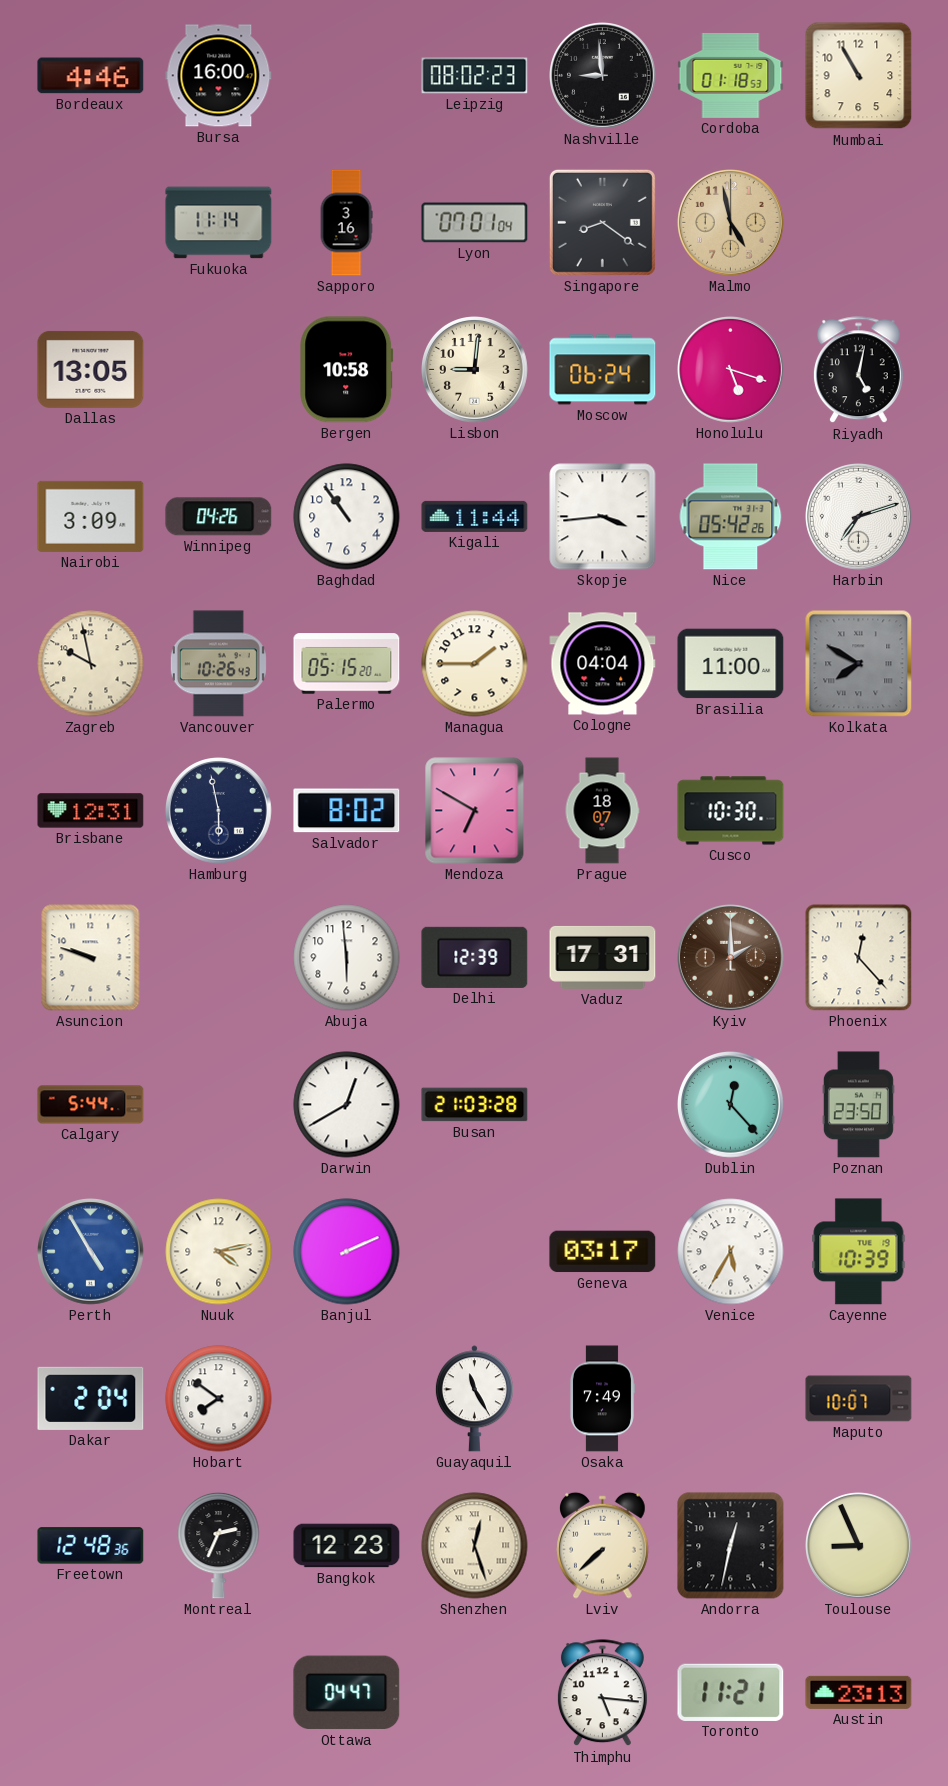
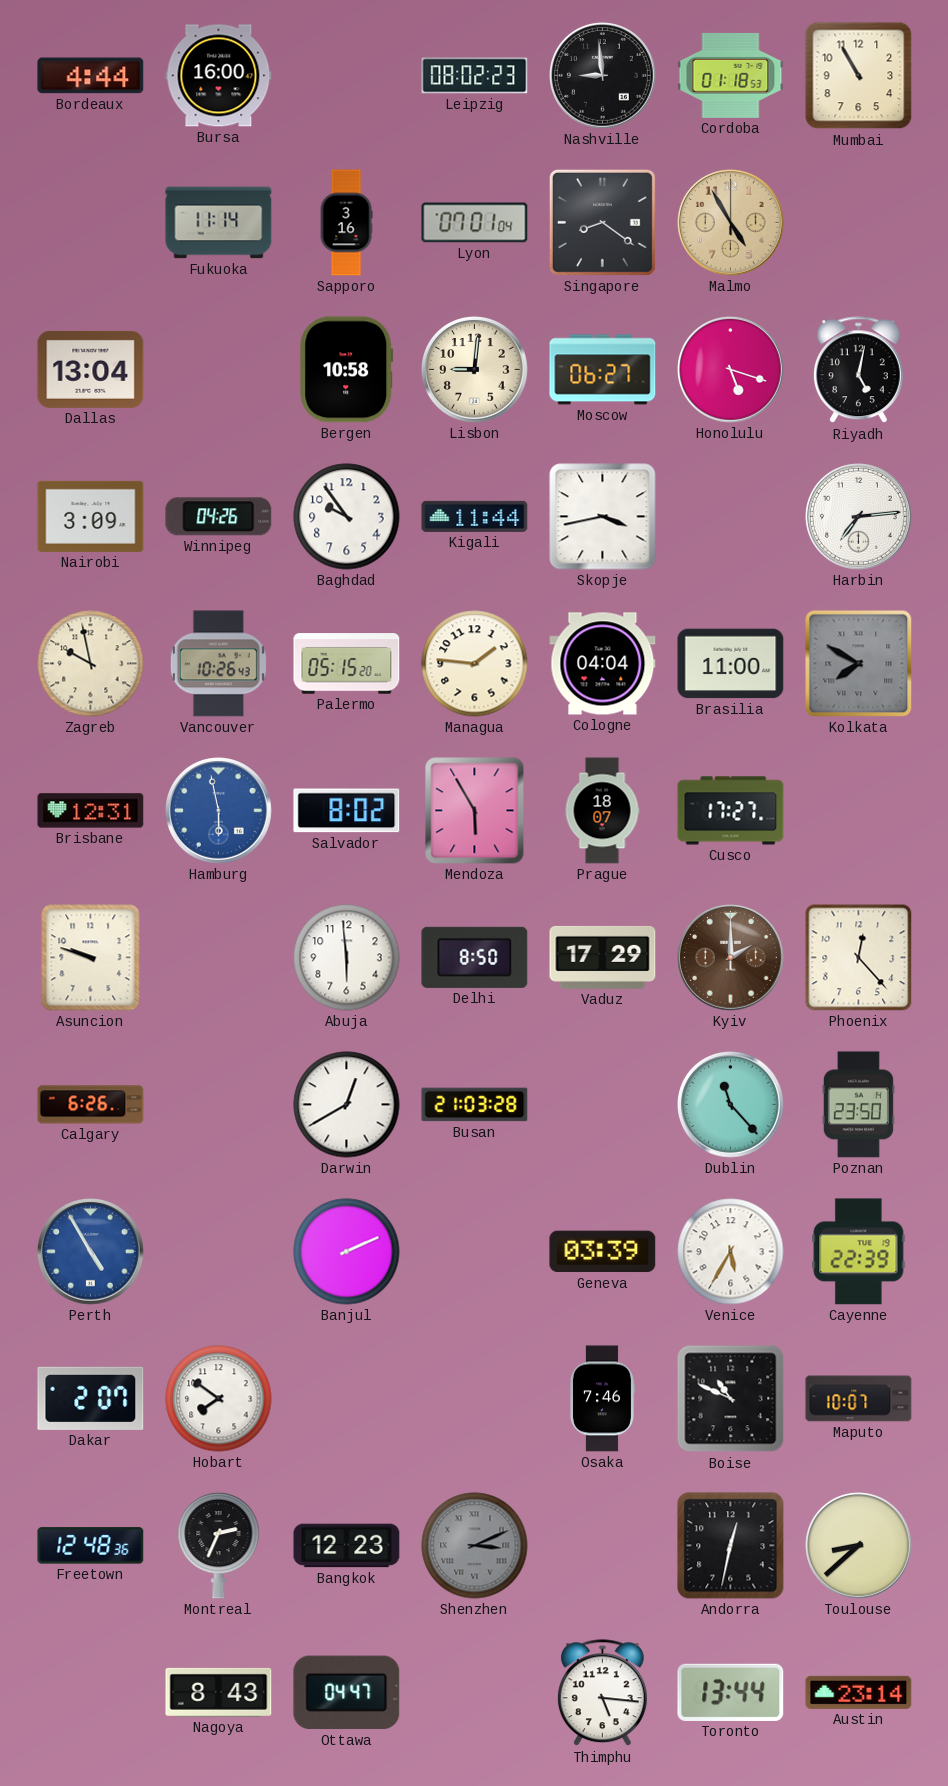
Bordeaux: 4:46 -> 4:44
Malmo: 4:58 -> 4:55
Dallas: 13:05 -> 13:04
Moscow: 06:24 -> 06:27
Baghdad: 10:54 -> 9:54
Skopje: 3:44 -> 3:43
Nice: 05:42 -> none
Harbin: 7:12 -> 7:14
Managua: 1:45 -> 1:46
Hamburg dial: navy -> blue
Mendoza: 6:50 -> 5:55
Cusco: 10:30 -> 17:27
Delhi: 12:39 -> 8:50
Vaduz: 17:31 -> 17:29
Calgary: 5:44 -> 6:26
Dublin: 12:23 -> 11:23
Nuuk: 4:13 -> none
Geneva: 03:17 -> 03:39
Cayenne: 10:39 -> 22:39
Dakar: 2:04 -> 2:07
Guayaquil: 11:25 -> none
Osaka: 7:49 -> 7:46
Boise: none -> 10:49
Shenzhen: 12:27 -> 3:11
Shenzhen dial: cream -> grey
Lviv: 7:38 -> none
Toulouse: 8:56 -> 8:38
Nagoya: none -> 8:43
Toronto: 11:21 -> 13:44
Austin: 23:13 -> 23:14
